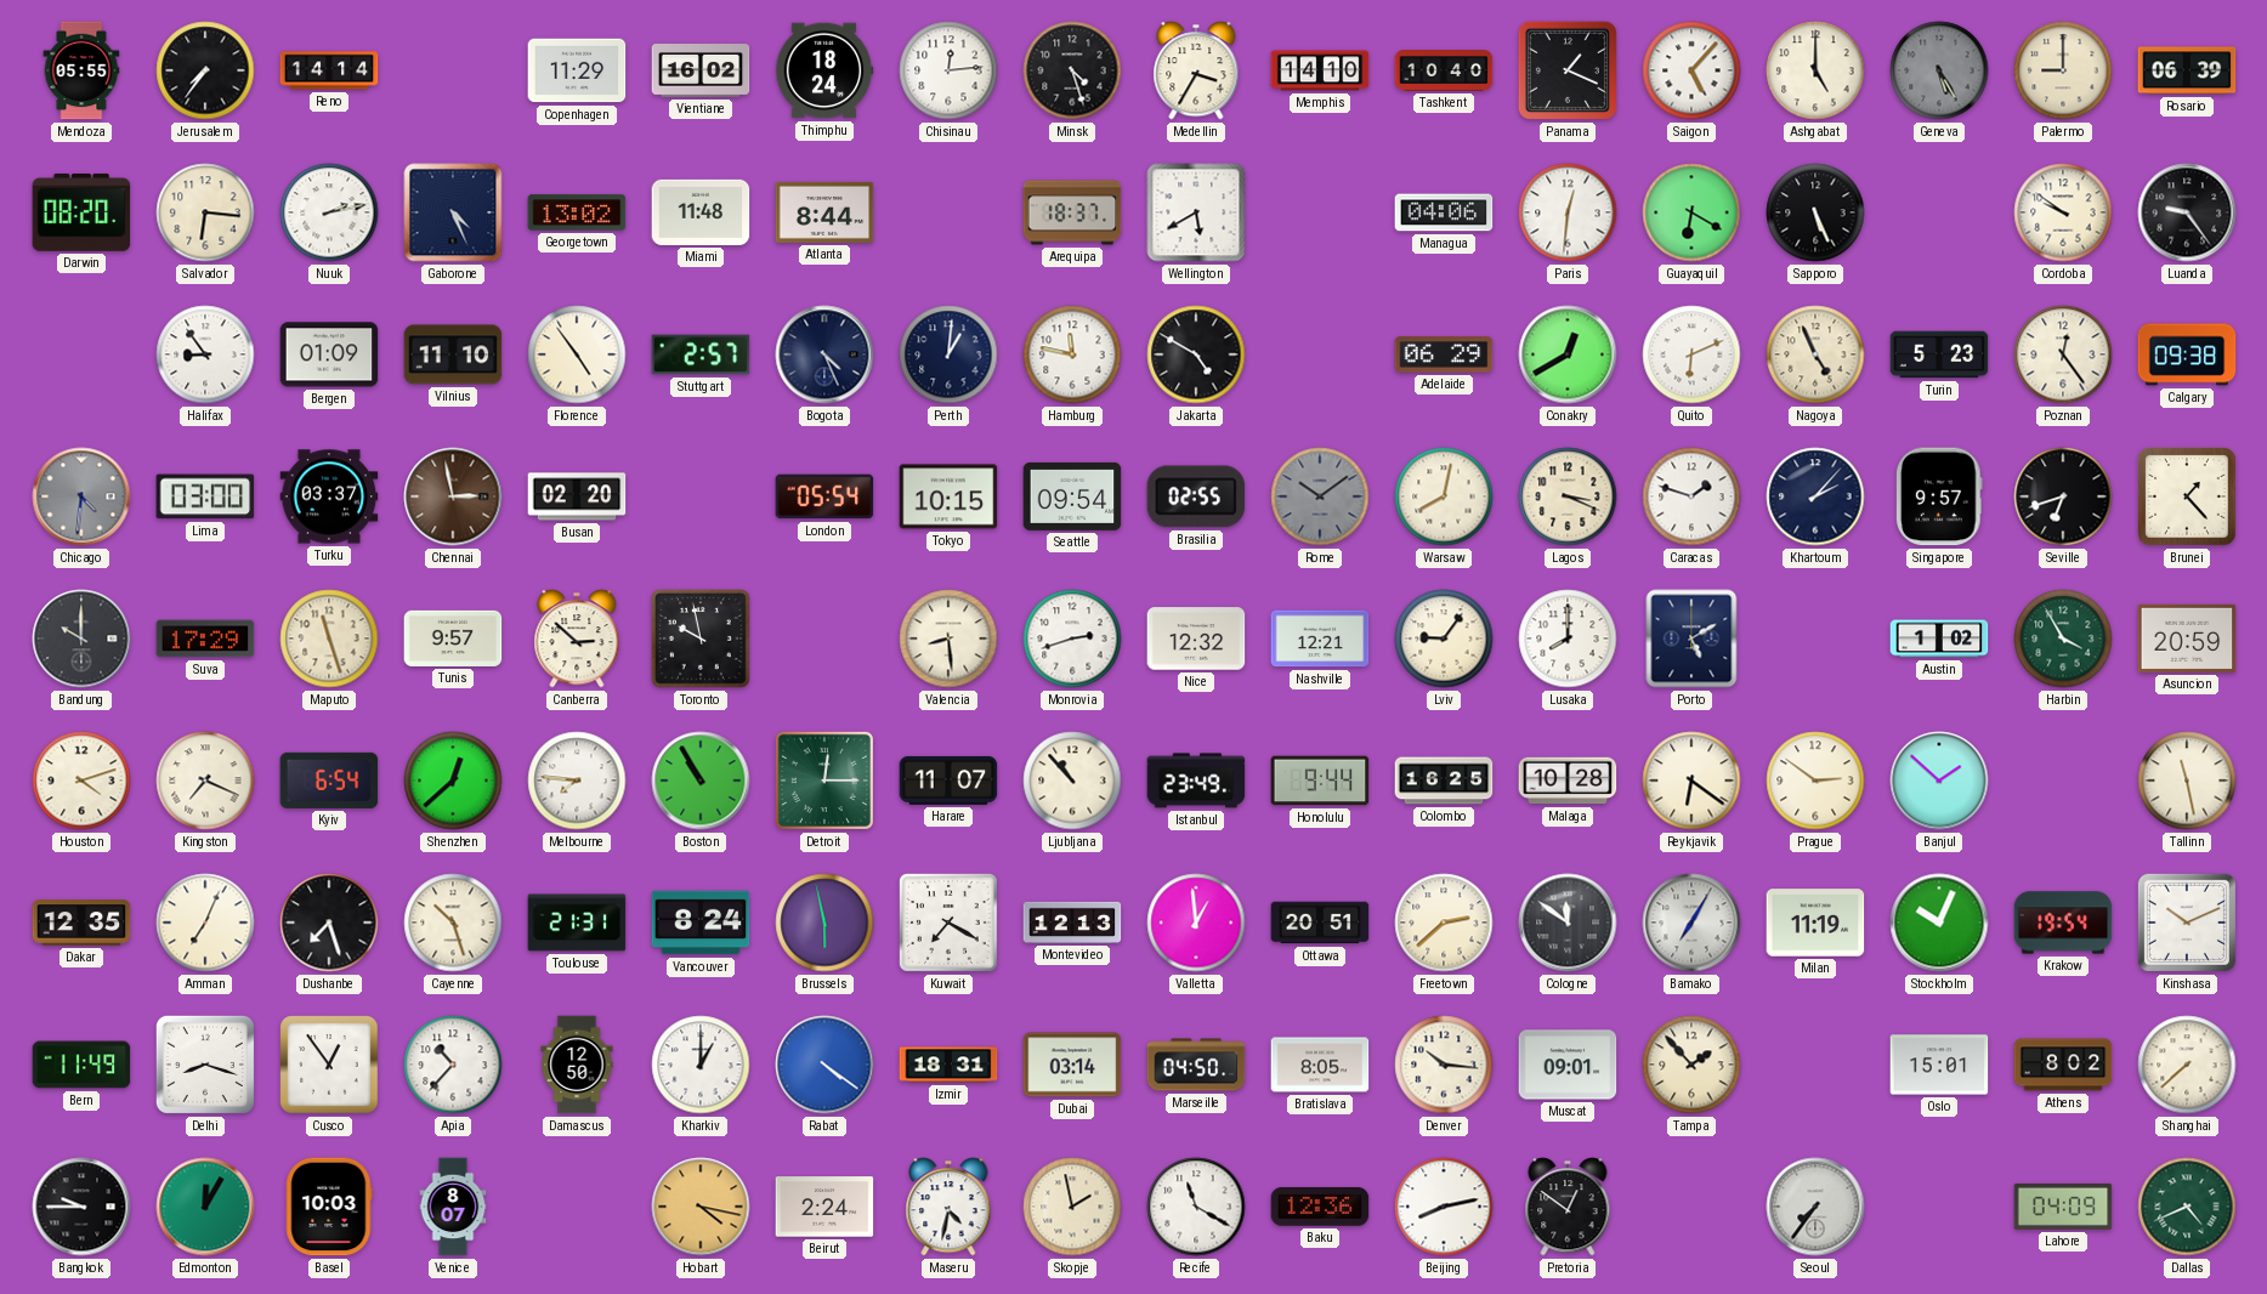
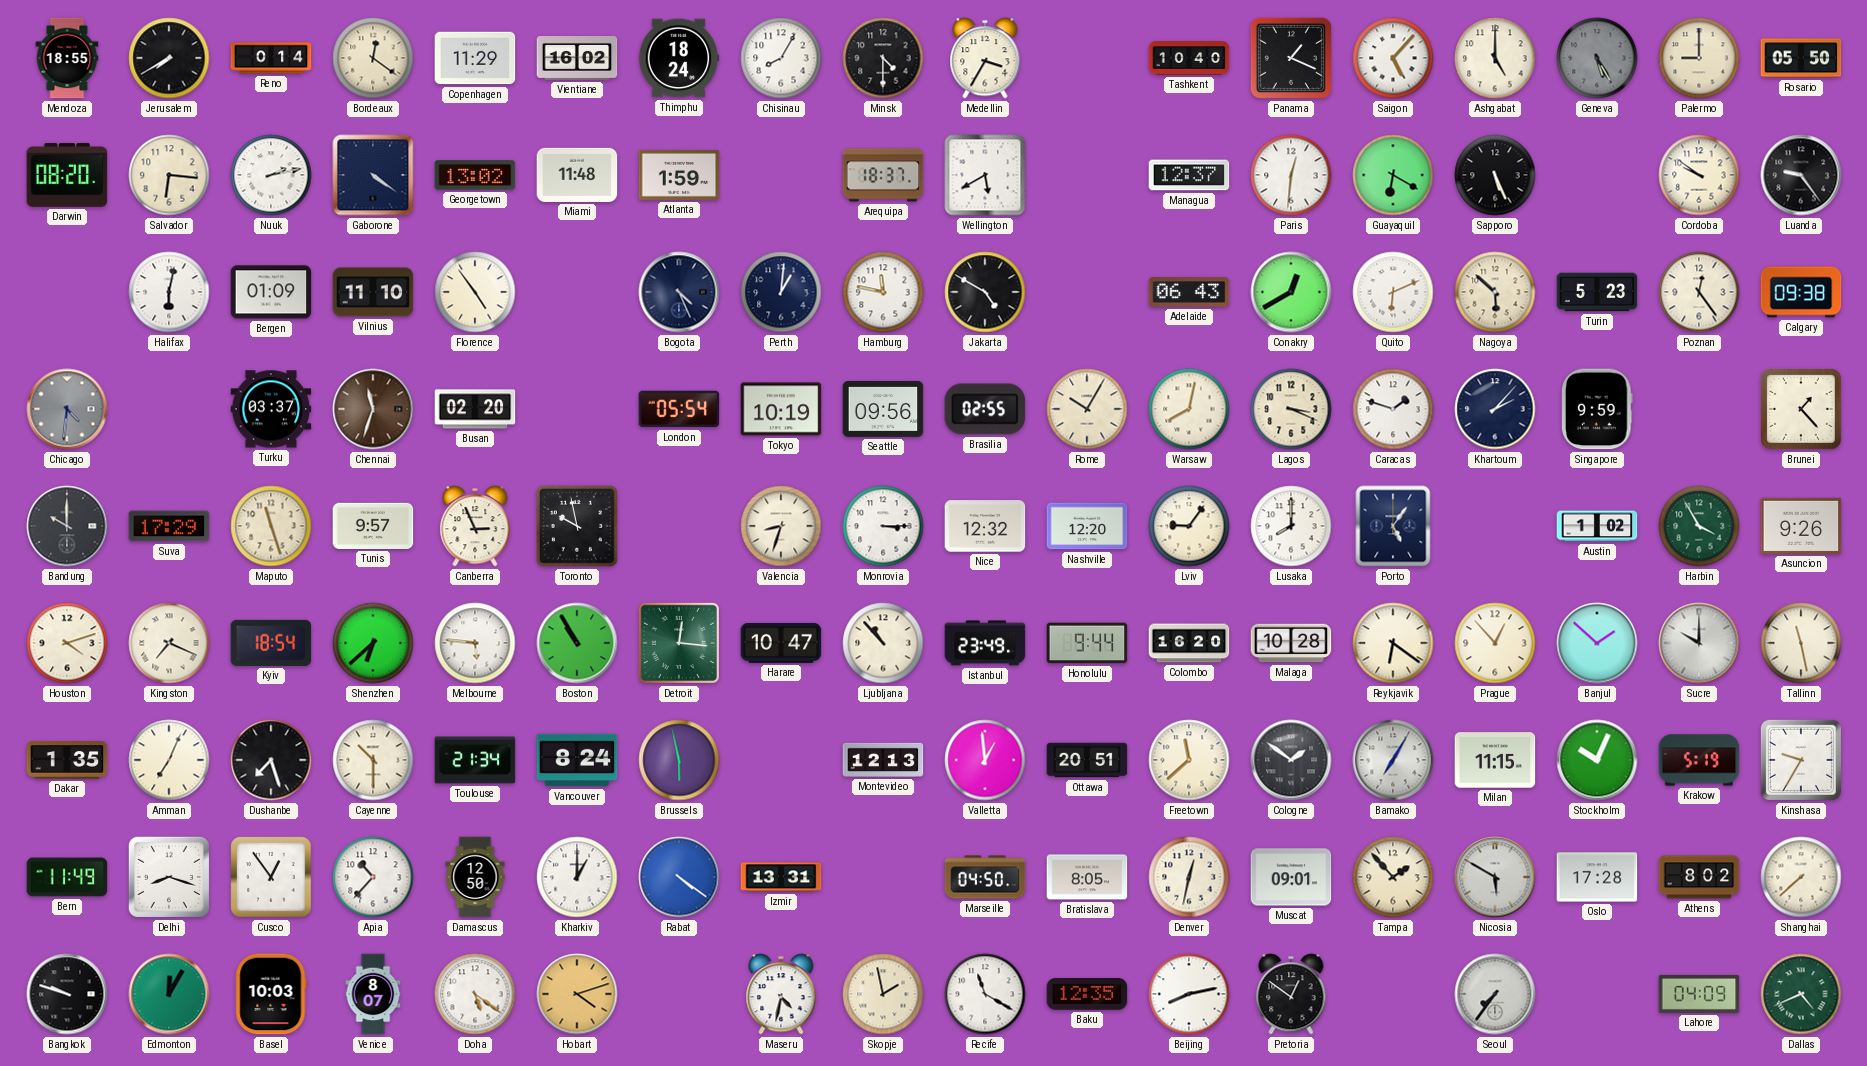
Mendoza: 05:55 -> 18:55
Jerusalem: 7:36 -> 7:40
Reno: 14:14 -> 0:14
Bordeaux: none -> 12:21
Chisinau: 12:14 -> 8:05
Minsk: 4:27 -> 4:30
Memphis: 14:10 -> none
Rosario: 06:39 -> 05:50
Gaborone: 4:26 -> 4:21
Atlanta: 8:44 -> 1:59
Managua: 04:06 -> 12:37
Halifax: 8:54 -> 6:02
Stuttgart: 2:57 -> none
Adelaide: 06:29 -> 06:43
Nagoya: 4:56 -> 5:52
Lima: 03:00 -> none
Chennai: 2:58 -> 11:33
Tokyo: 10:15 -> 10:19
Seattle: 09:54 -> 09:56
Rome: 10:09 -> 10:05
Rome dial: grey -> cream
Singapore: 9:57 -> 9:59
Seville: 6:42 -> none
Canberra: 2:52 -> 2:56
Valencia: 8:29 -> 8:33
Monrovia: 2:42 -> 3:15
Nashville: 12:21 -> 12:20
Porto: 5:10 -> 5:06
Asuncion: 20:59 -> 9:26
Kyiv: 6:54 -> 18:54
Shenzhen: 12:38 -> 6:38
Melbourne: 7:46 -> 5:46
Detroit: 12:15 -> 12:16
Harare: 11:07 -> 10:47
Colombo: 16:25 -> 16:20
Prague: 2:51 -> 12:53
Sucre: none -> 10:00
Dakar: 12:35 -> 1:35
Cayenne: 10:27 -> 10:30
Toulouse: 21:31 -> 21:34
Kuwait: 7:20 -> none
Freetown: 2:38 -> 11:38
Cologne: 11:51 -> 1:51
Milan: 11:19 -> 11:15
Krakow: 19:54 -> 5:19
Kinshasa: 10:11 -> 9:35
Izmir: 18:31 -> 13:31
Dubai: 03:14 -> none
Denver: 10:16 -> 12:32
Nicosia: none -> 5:50
Oslo: 15:01 -> 17:28
Bangkok: 9:45 -> 9:48
Doha: none -> 5:21
Hobart: 4:17 -> 4:12
Beirut: 2:24 -> none
Baku: 12:36 -> 12:35
